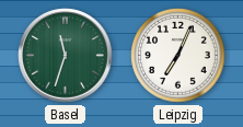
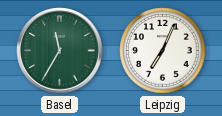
Basel: 11:33 -> 11:35
